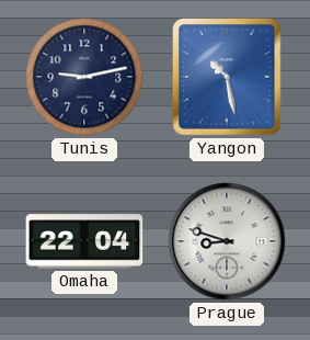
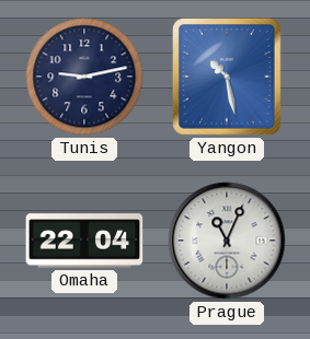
Prague: 8:48 -> 11:04
